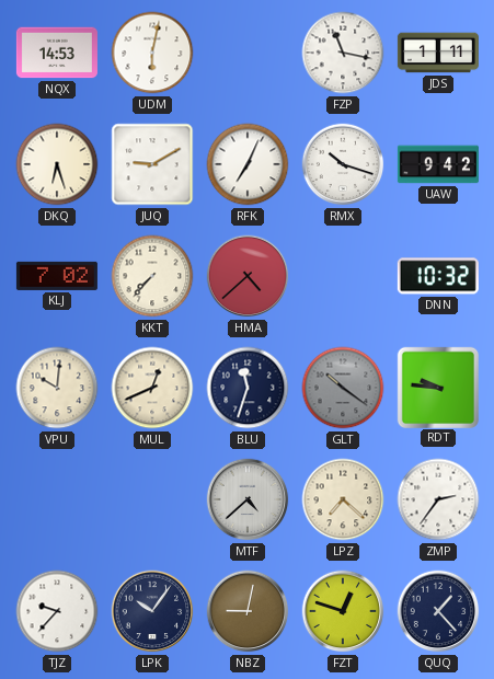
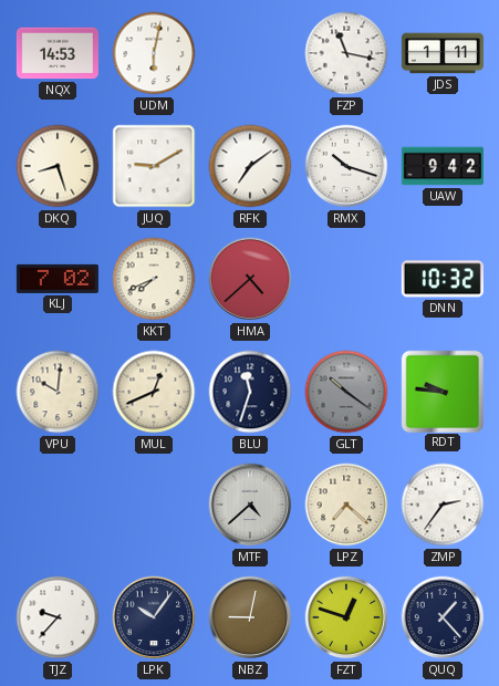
DKQ: 6:27 -> 8:27
RFK: 7:04 -> 7:09
KKT: 7:37 -> 7:41
